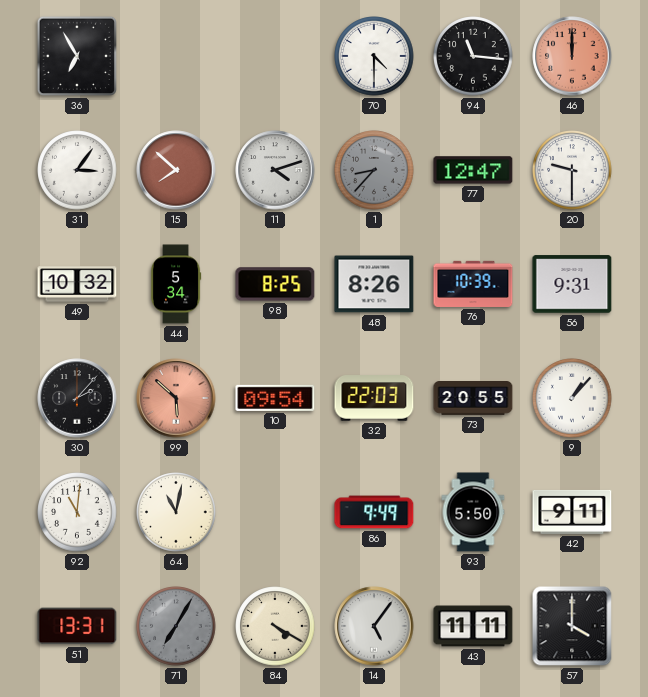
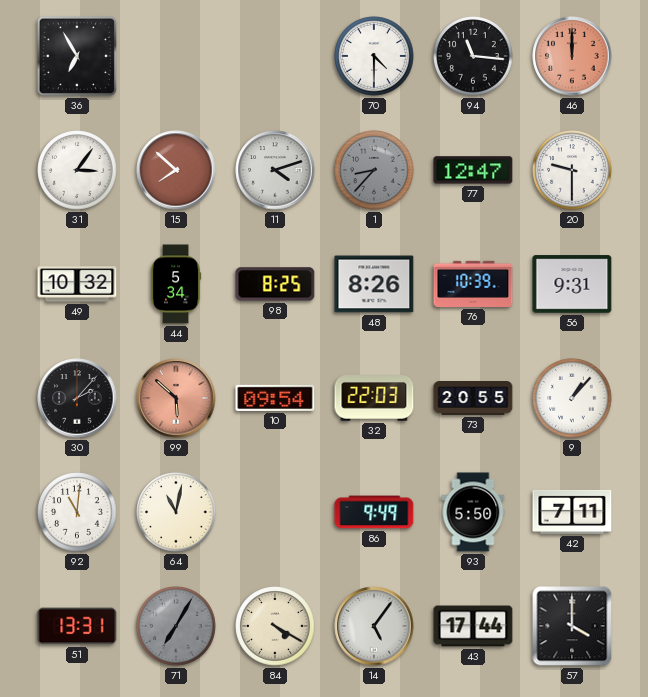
42: 9:11 -> 7:11
43: 11:11 -> 17:44
